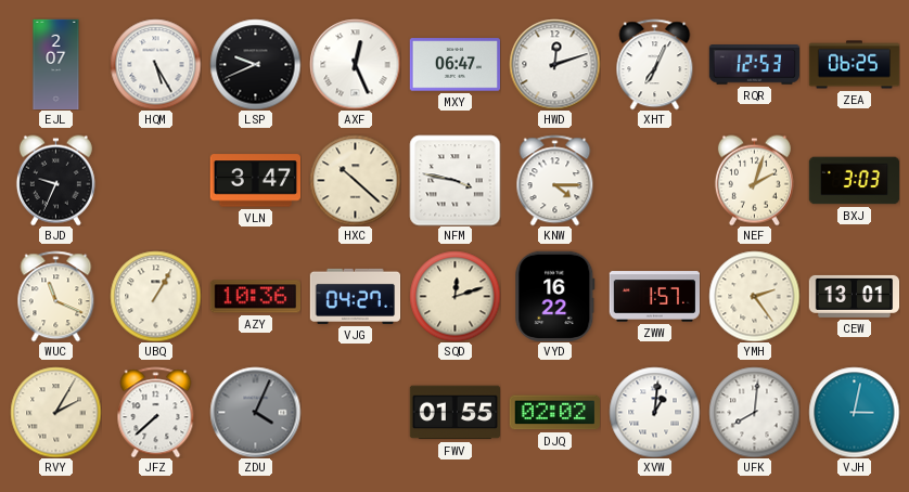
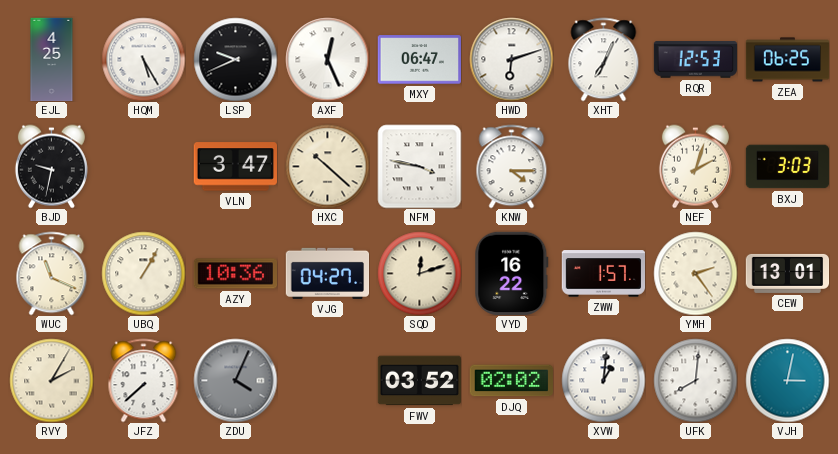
EJL: 2:07 -> 4:25
HWD: 12:12 -> 6:12
BJD: 9:34 -> 9:32
FWV: 01:55 -> 03:52
